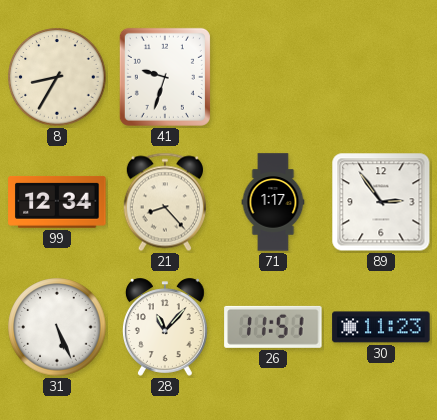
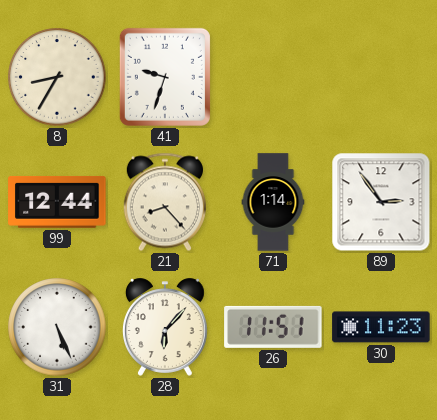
99: 12:34 -> 12:44
71: 1:17 -> 1:14
28: 11:07 -> 6:07
